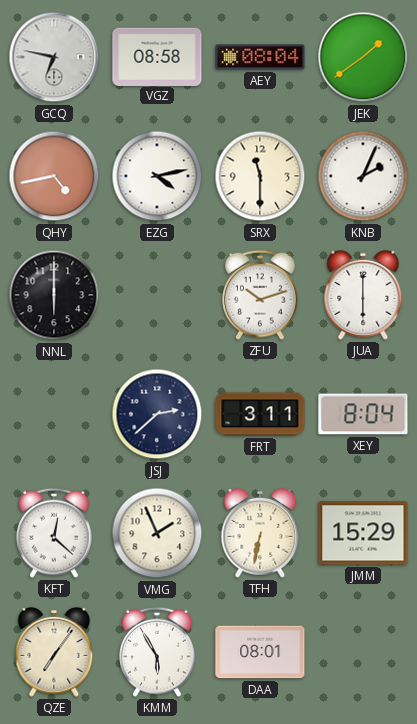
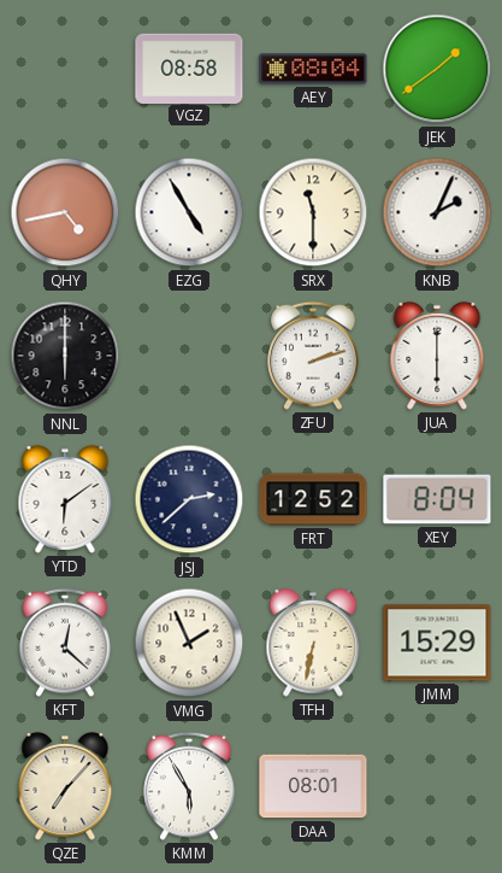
GCQ: 6:47 -> none
EZG: 4:13 -> 4:55
ZFU: 10:12 -> 2:12
YTD: none -> 6:09
FRT: 3:11 -> 12:52
QZE: 7:06 -> 7:07
